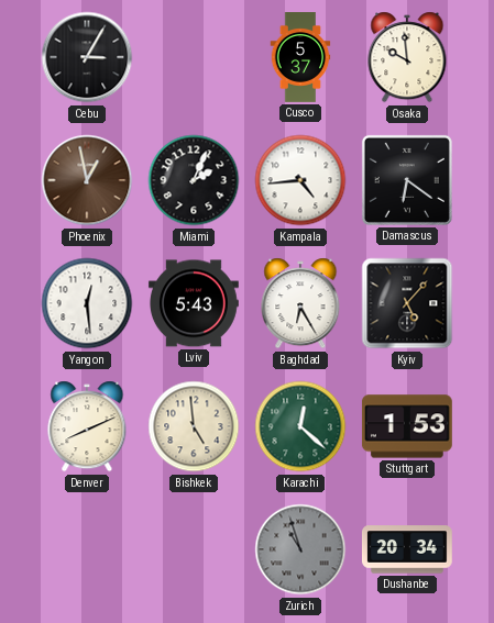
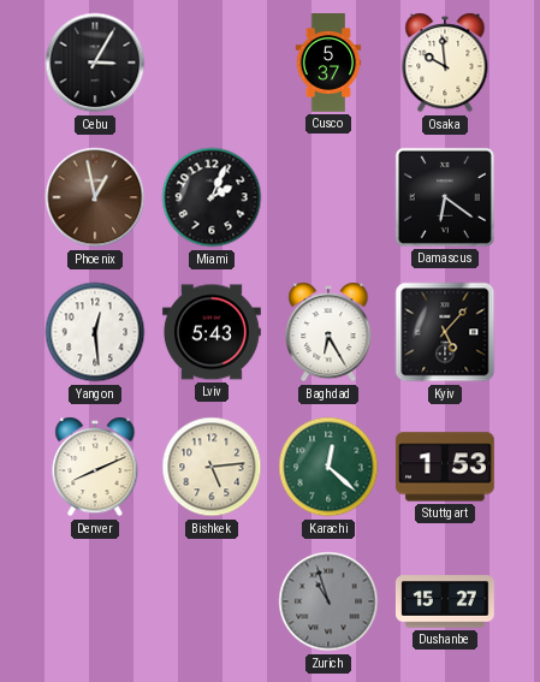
Kampala: 4:44 -> none
Bishkek: 4:59 -> 5:14
Dushanbe: 20:34 -> 15:27
